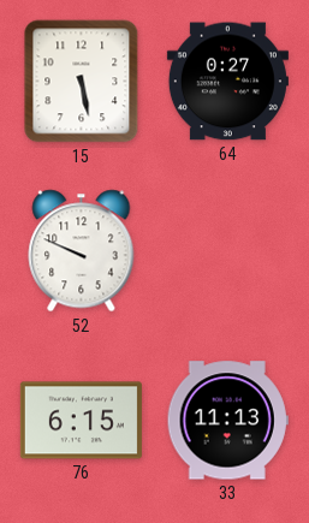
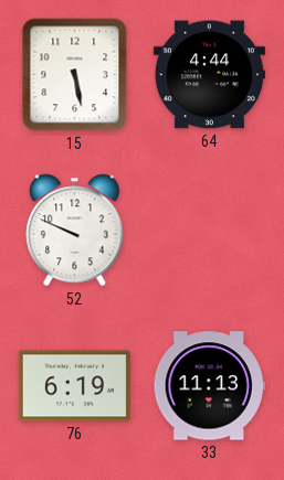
64: 0:27 -> 4:44
76: 6:15 -> 6:19
